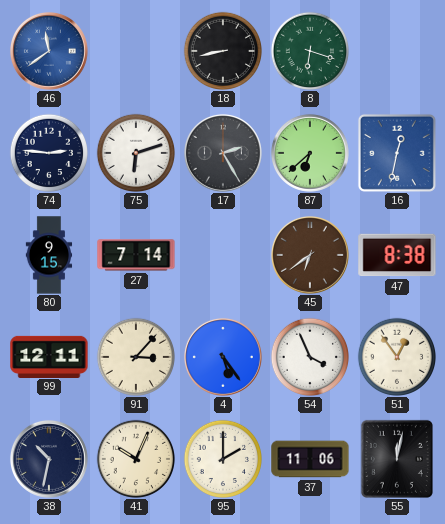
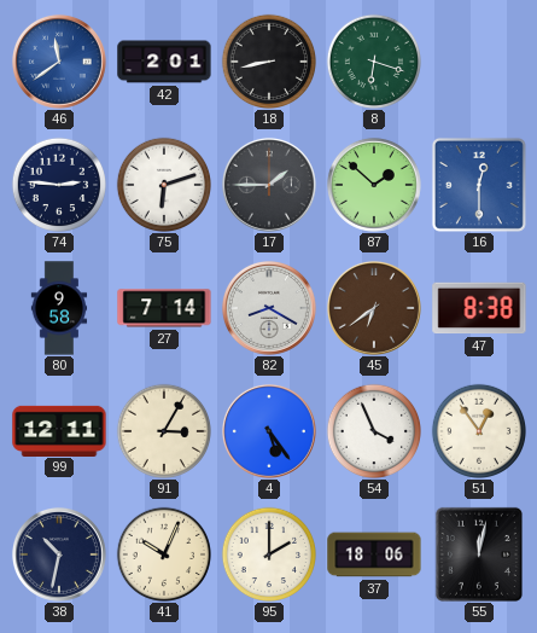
42: none -> 2:01
17: 2:25 -> 1:45
87: 6:38 -> 1:52
16: 12:32 -> 12:30
80: 9:15 -> 9:58
82: none -> 8:20
91: 3:07 -> 3:05
37: 11:06 -> 18:06
